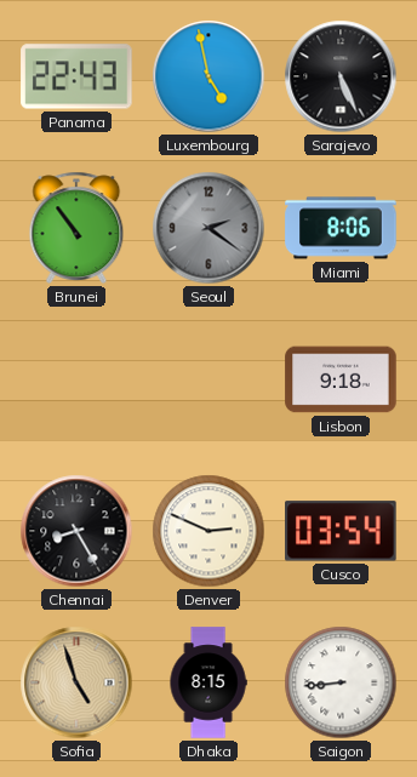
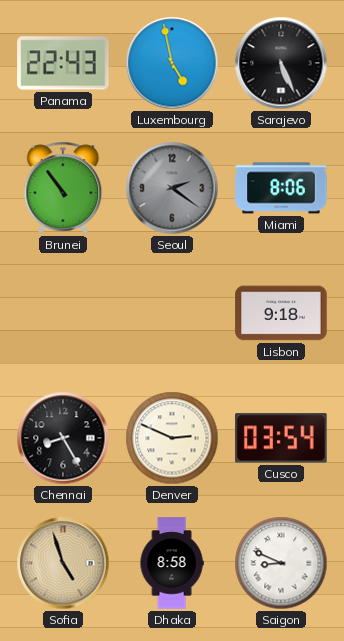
Dhaka: 8:15 -> 8:58
Saigon: 8:44 -> 8:49
